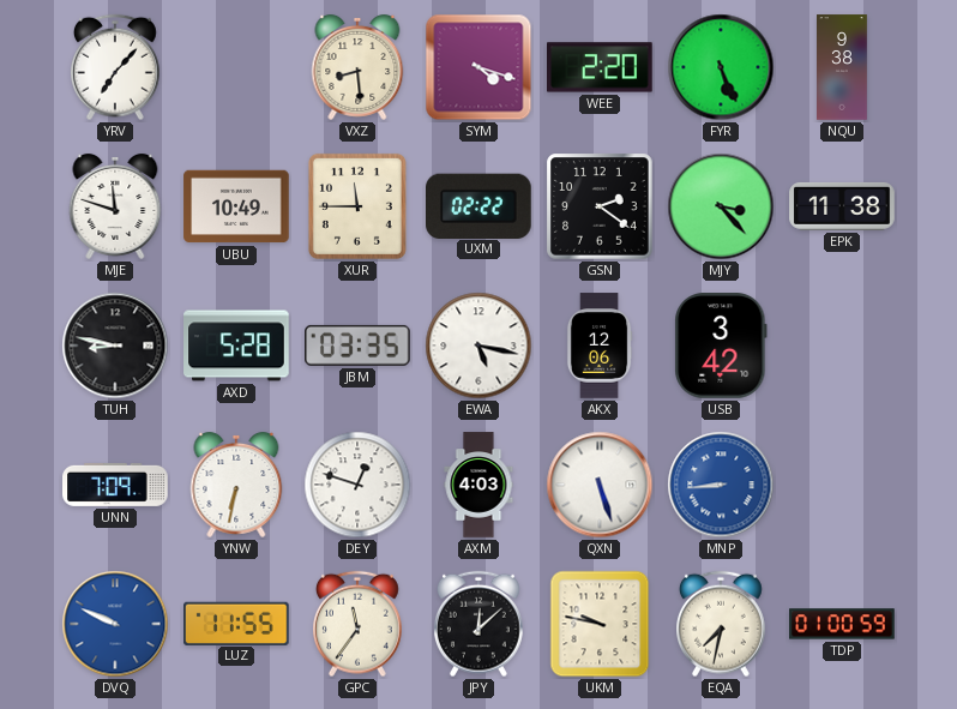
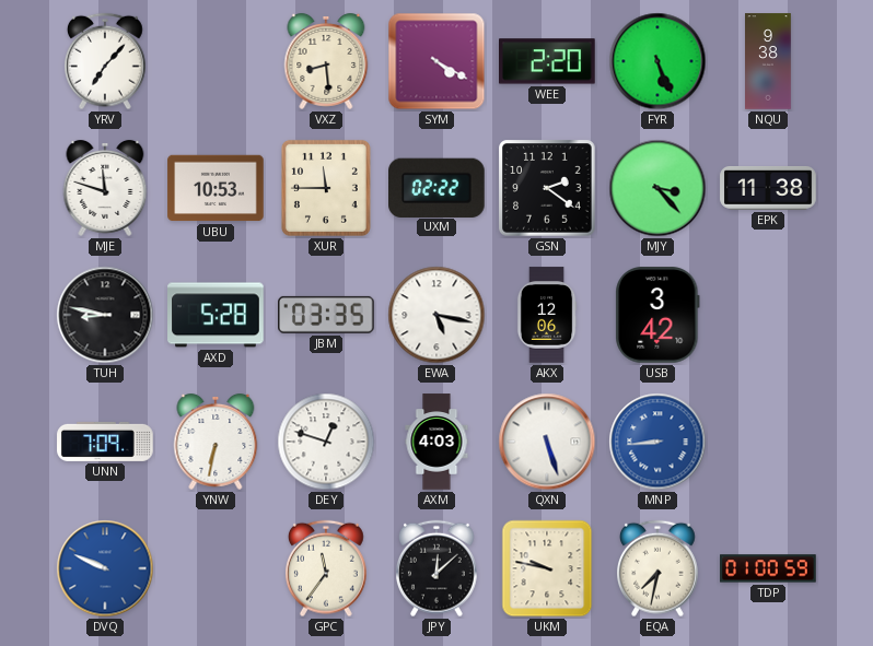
SYM: 4:18 -> 4:20
UBU: 10:49 -> 10:53
LUZ: 11:55 -> none
